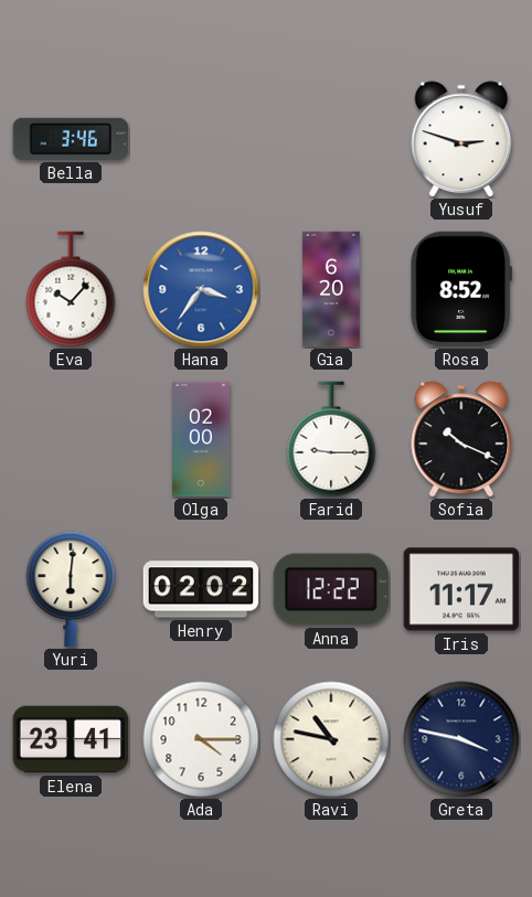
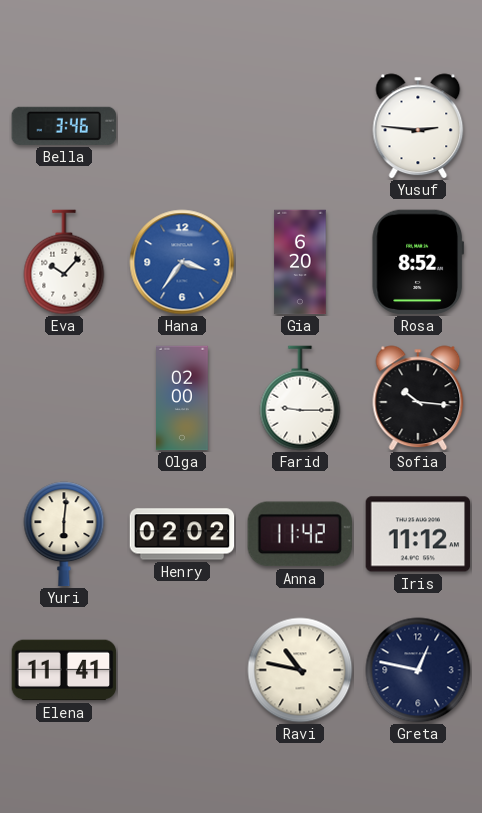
Yusuf: 2:48 -> 2:46
Sofia: 10:19 -> 10:16
Anna: 12:22 -> 11:42
Iris: 11:17 -> 11:12
Elena: 23:41 -> 11:41
Ada: 4:15 -> none
Greta: 3:47 -> 12:47
